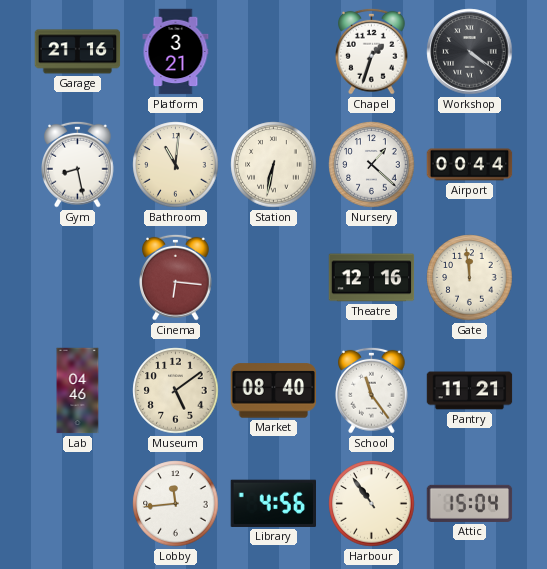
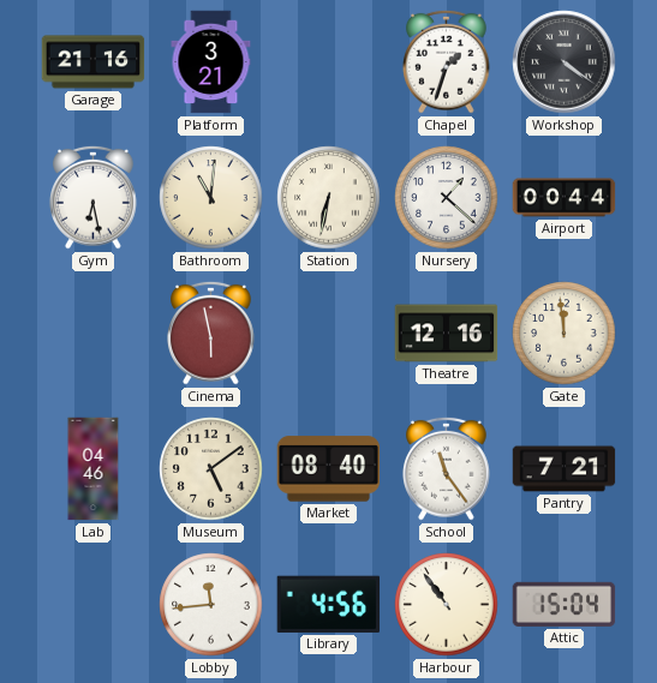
Gym: 8:28 -> 6:28
Cinema: 6:16 -> 5:58
Pantry: 11:21 -> 7:21
